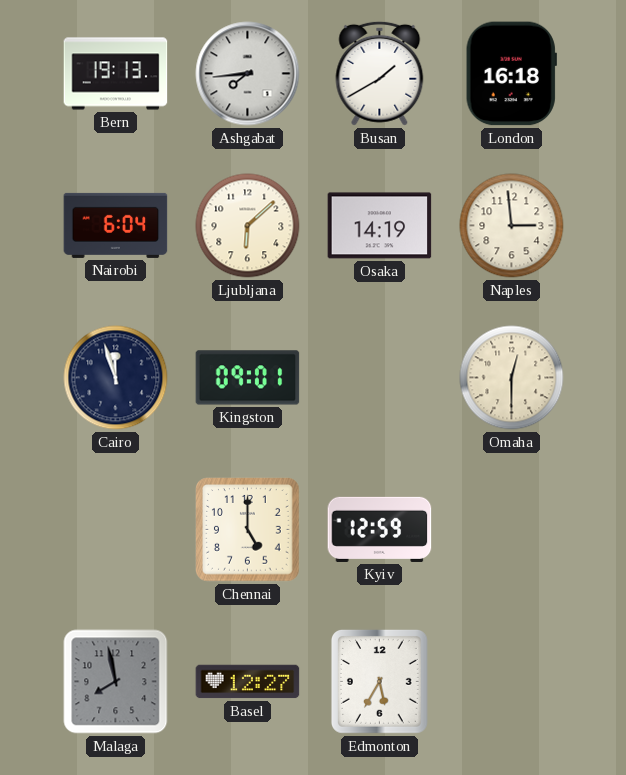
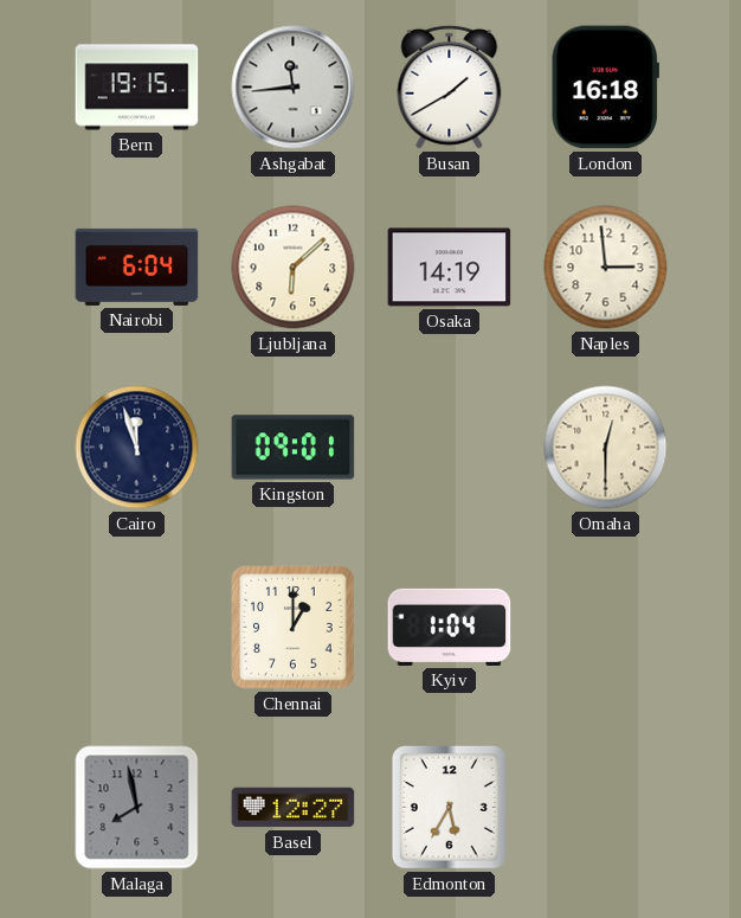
Bern: 19:13 -> 19:15
Ashgabat: 7:44 -> 11:44
Chennai: 5:00 -> 1:00
Kyiv: 12:59 -> 1:04
